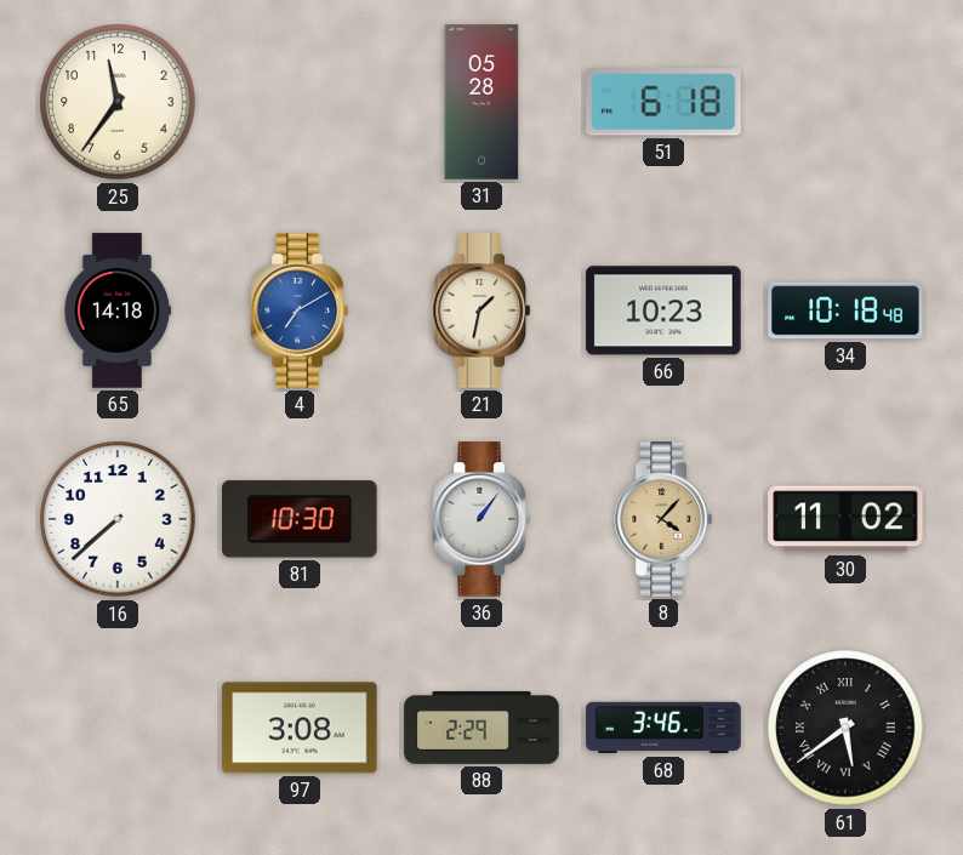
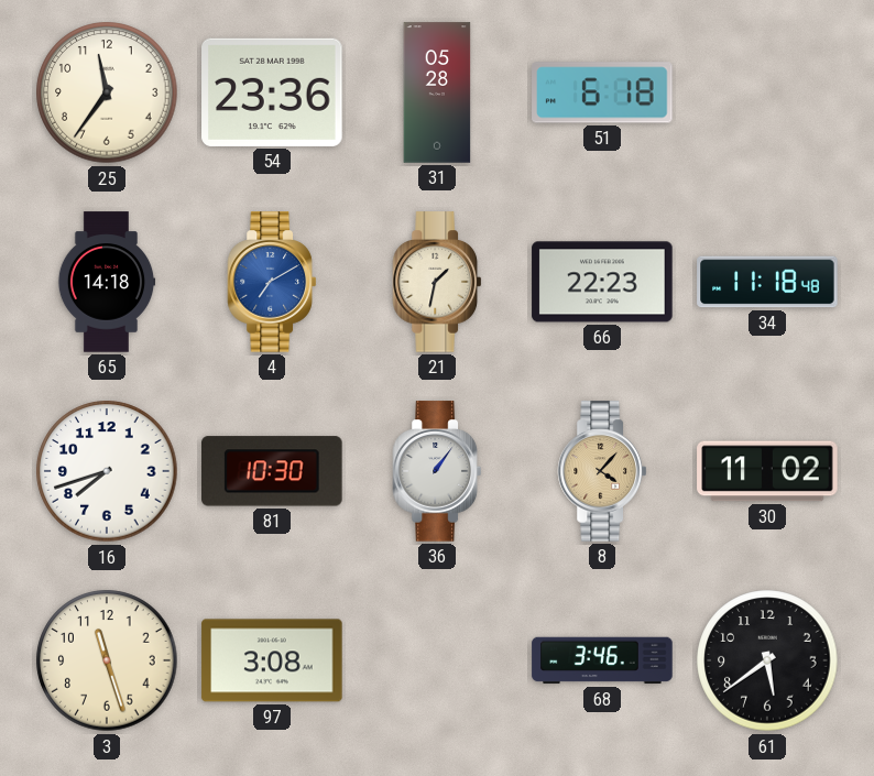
54: none -> 23:36
66: 10:23 -> 22:23
34: 10:18 -> 11:18
16: 7:38 -> 7:42
3: none -> 11:27
88: 2:29 -> none
61 numerals: Roman -> Arabic
